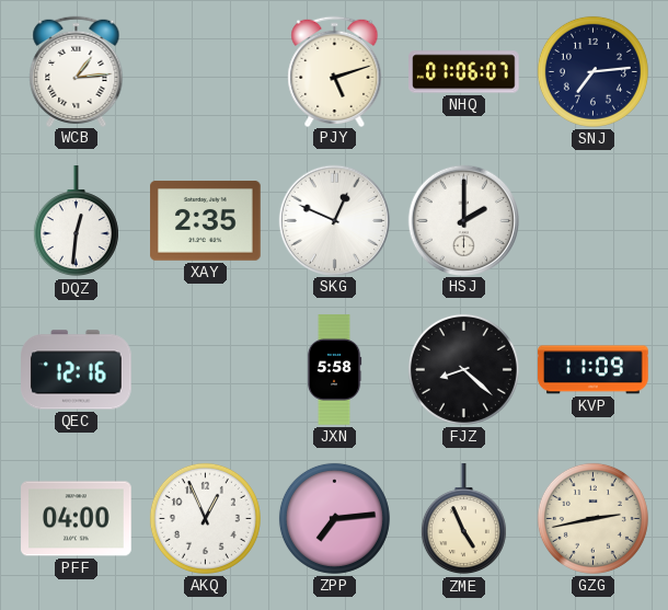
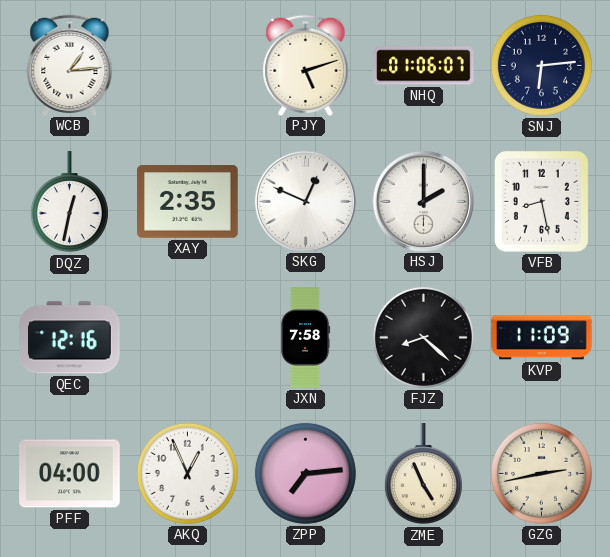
SNJ: 7:14 -> 6:14
DQZ: 12:31 -> 12:32
VFB: none -> 8:28
JXN: 5:58 -> 7:58
